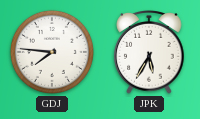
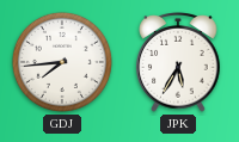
GDJ: 7:46 -> 7:44
